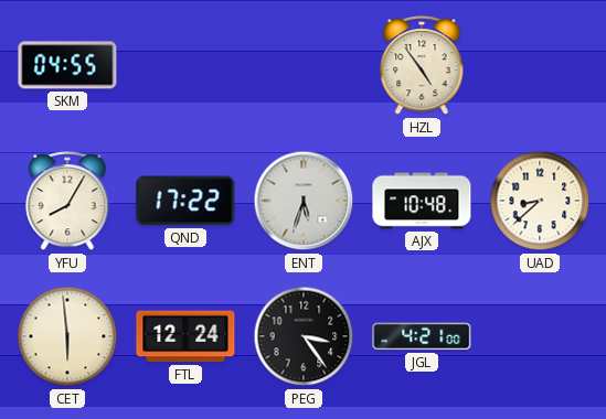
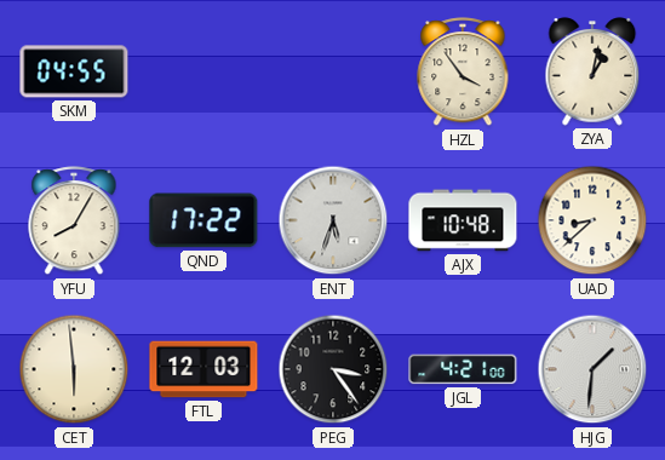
HZL: 4:54 -> 3:54
ZYA: none -> 1:02
FTL: 12:24 -> 12:03
HJG: none -> 1:31
